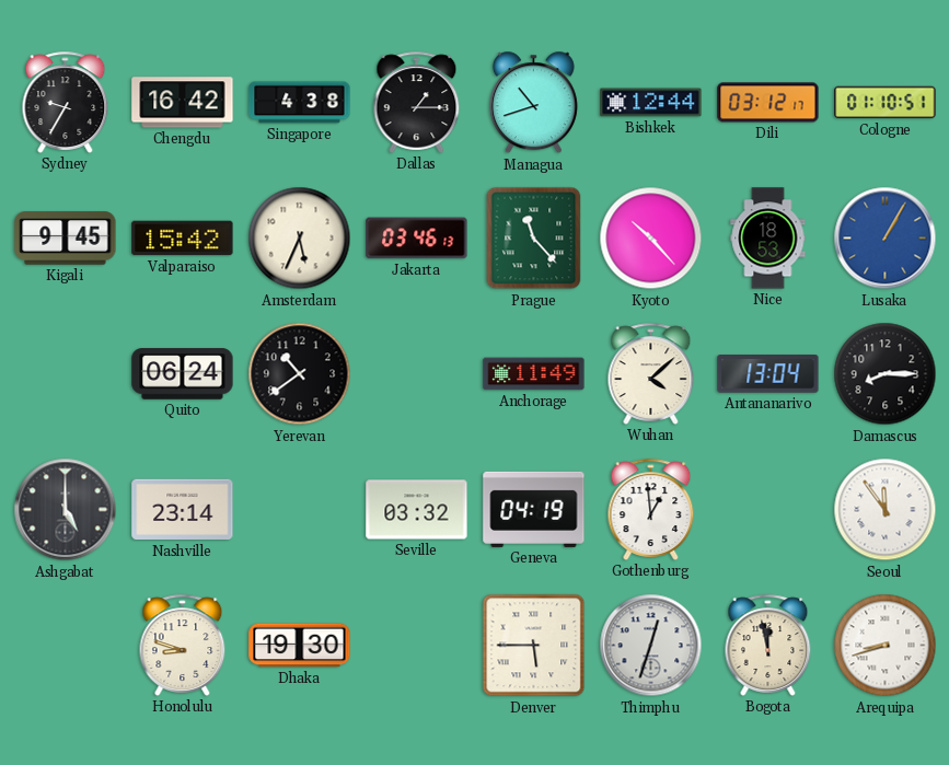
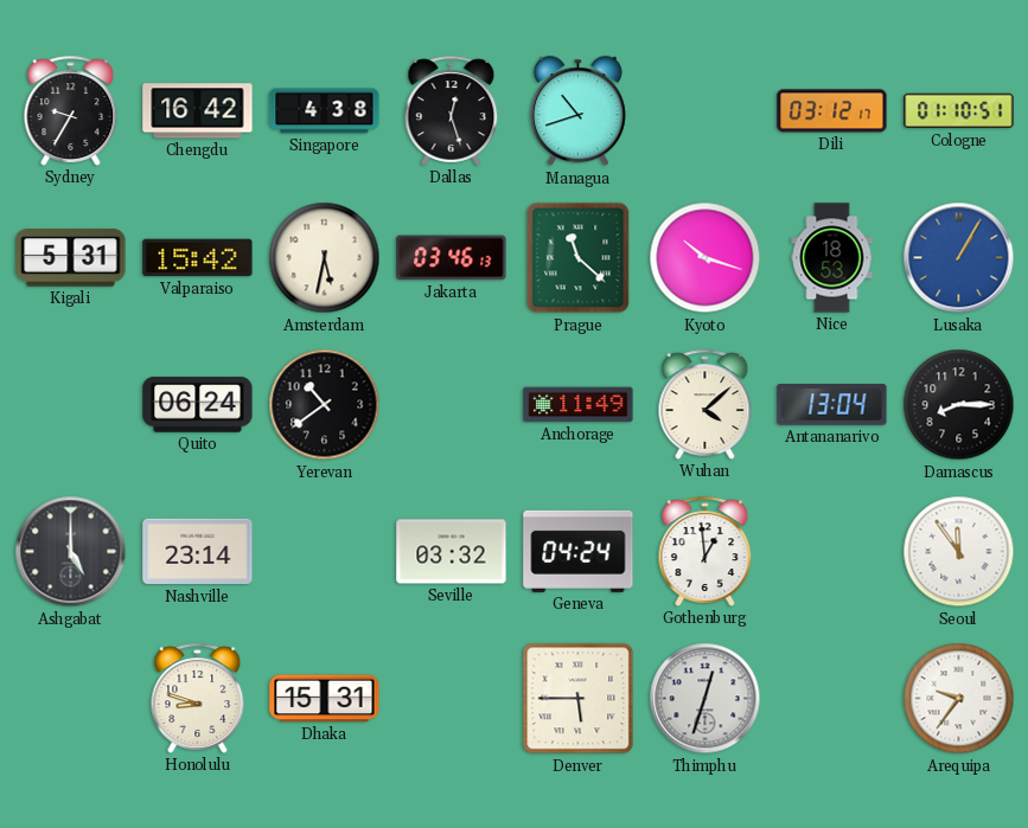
Dallas: 1:15 -> 12:27
Bishkek: 12:44 -> none
Kigali: 9:45 -> 5:31
Amsterdam: 5:34 -> 5:32
Prague: 11:23 -> 11:22
Kyoto: 10:23 -> 10:18
Geneva: 04:19 -> 04:24
Dhaka: 19:30 -> 15:31
Bogota: 11:58 -> none
Arequipa: 8:42 -> 9:36
